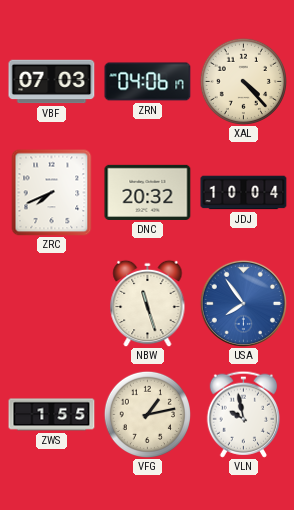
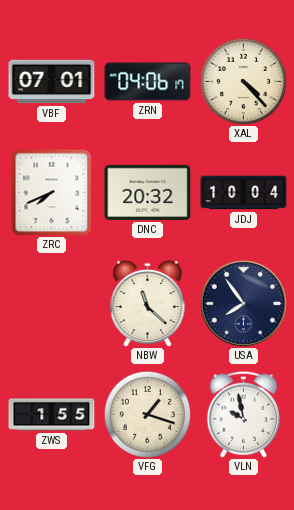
VBF: 07:03 -> 07:01
NBW: 11:27 -> 11:22
USA dial: blue -> navy
VFG: 1:13 -> 1:18
